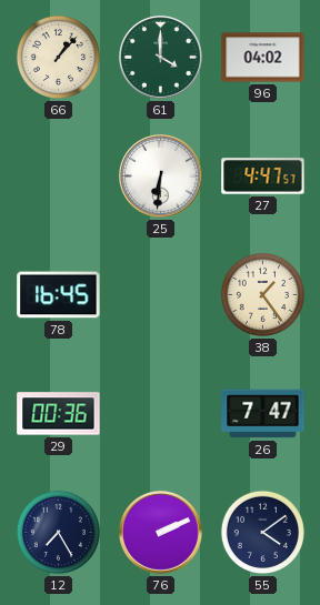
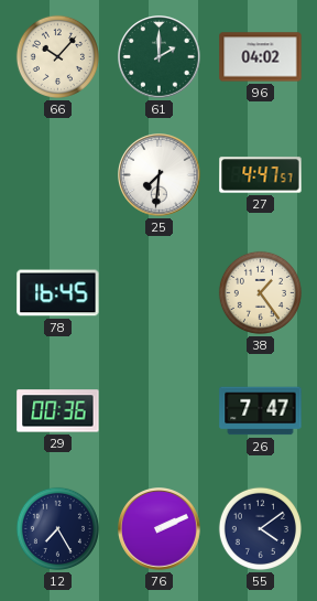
66: 1:07 -> 10:07
61: 4:00 -> 2:00
25: 6:31 -> 7:31
